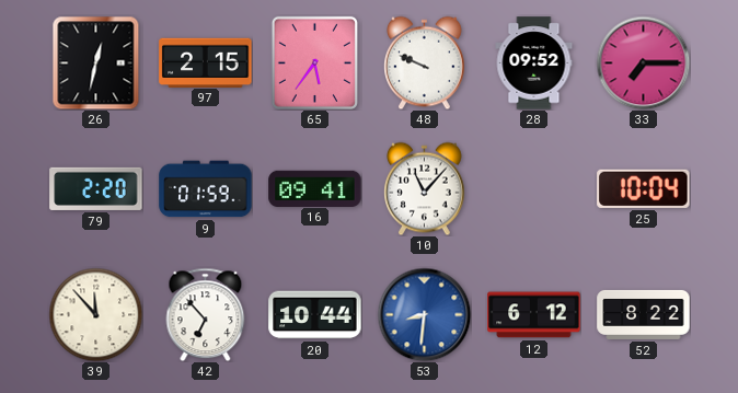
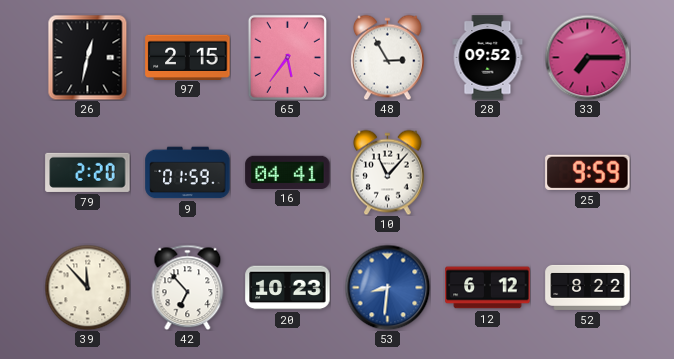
48: 9:49 -> 2:55
16: 09:41 -> 04:41
25: 10:04 -> 9:59
20: 10:44 -> 10:23
